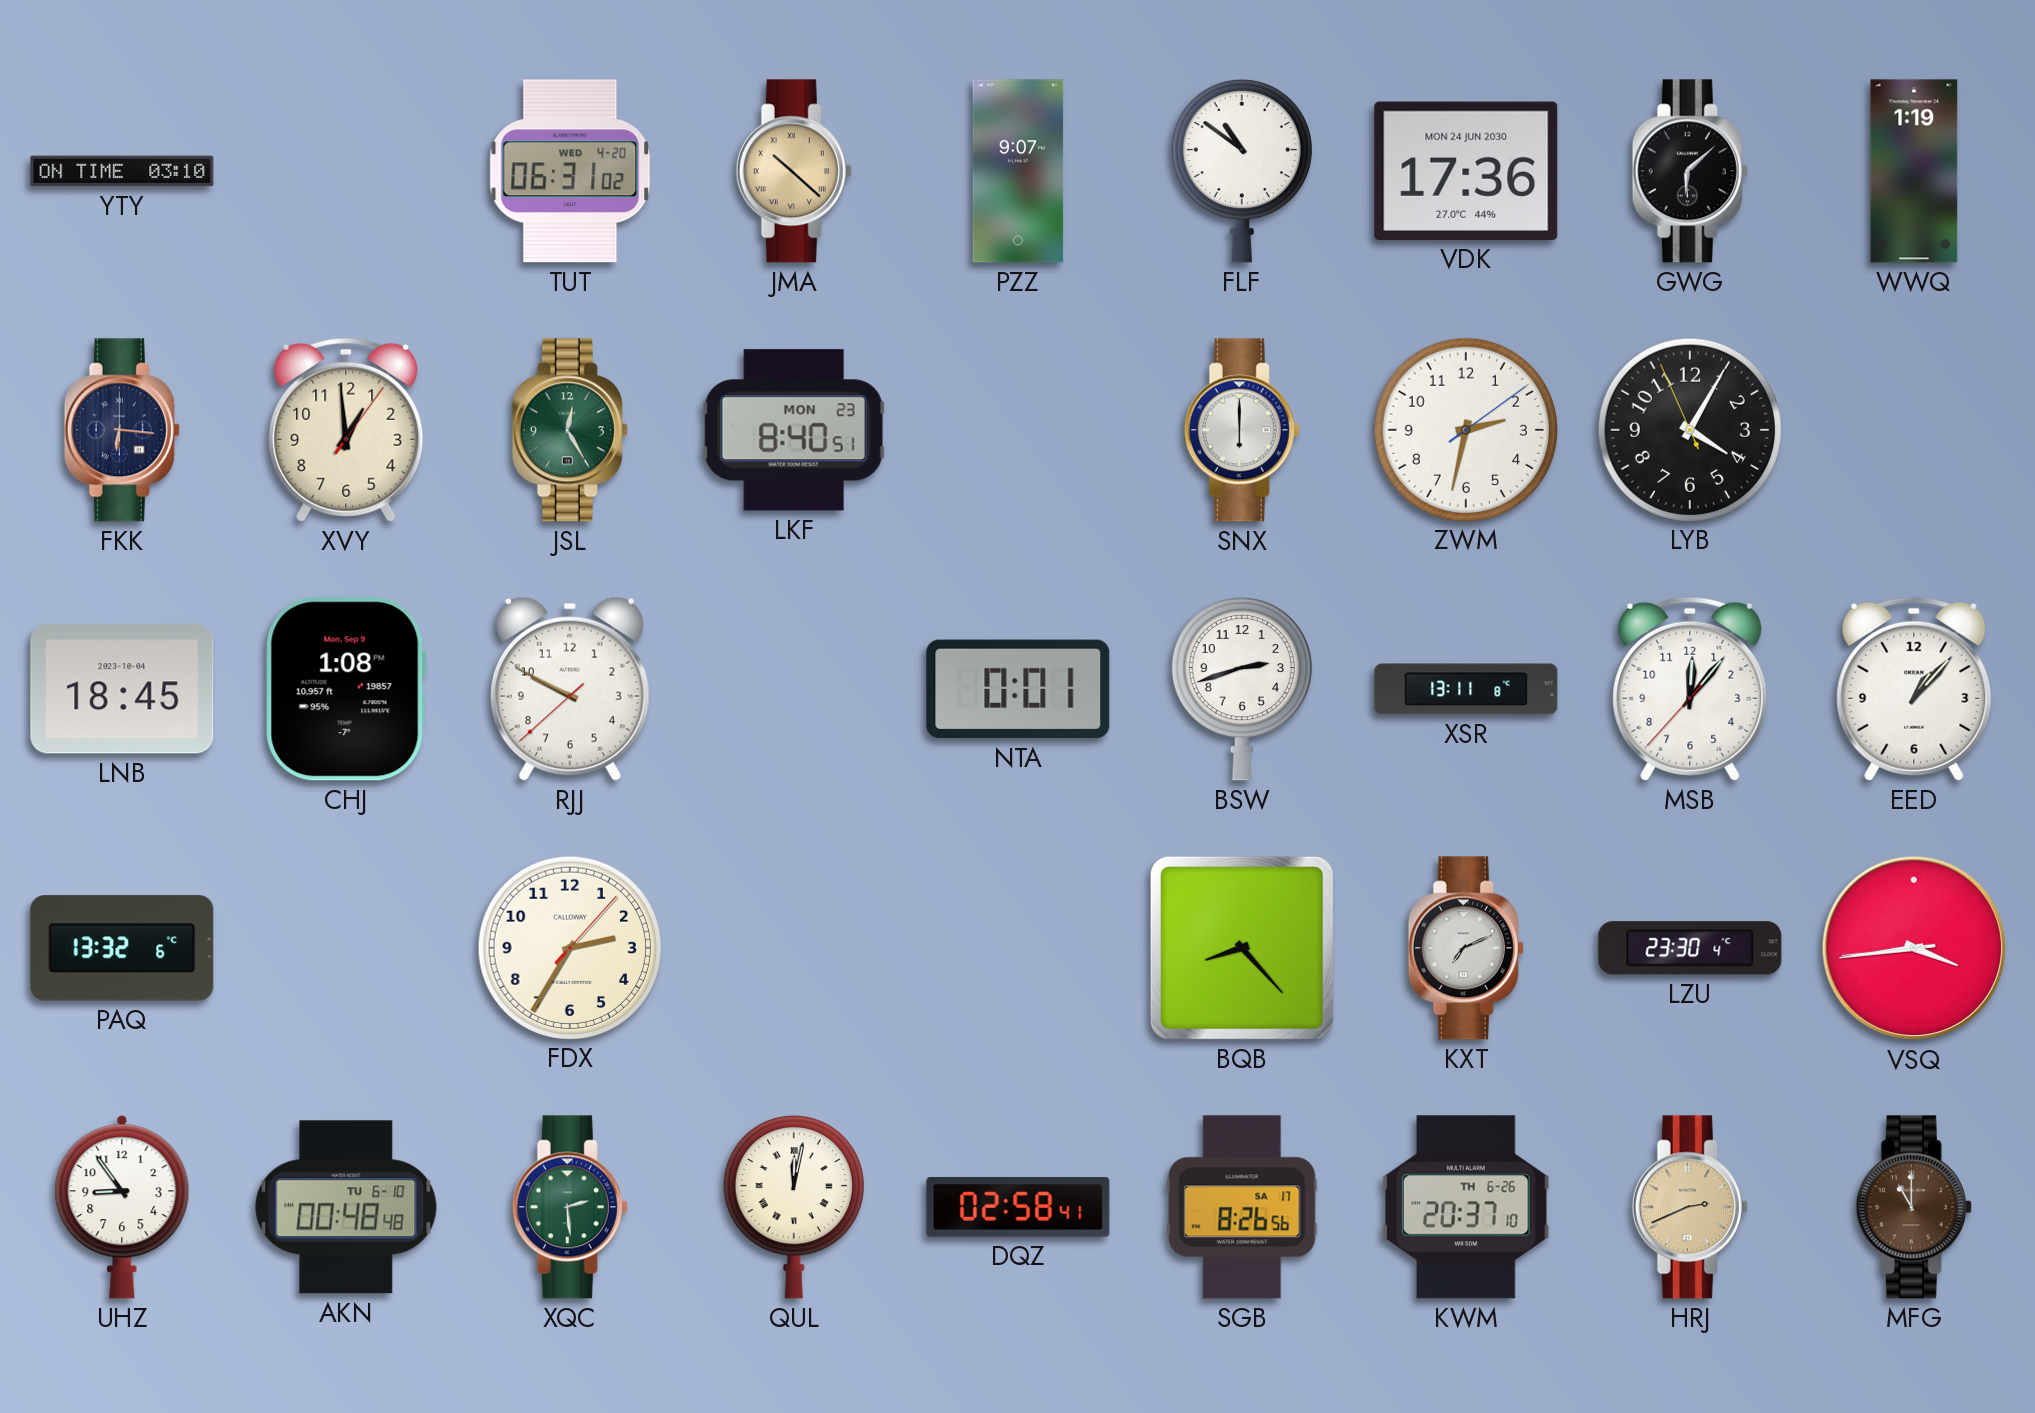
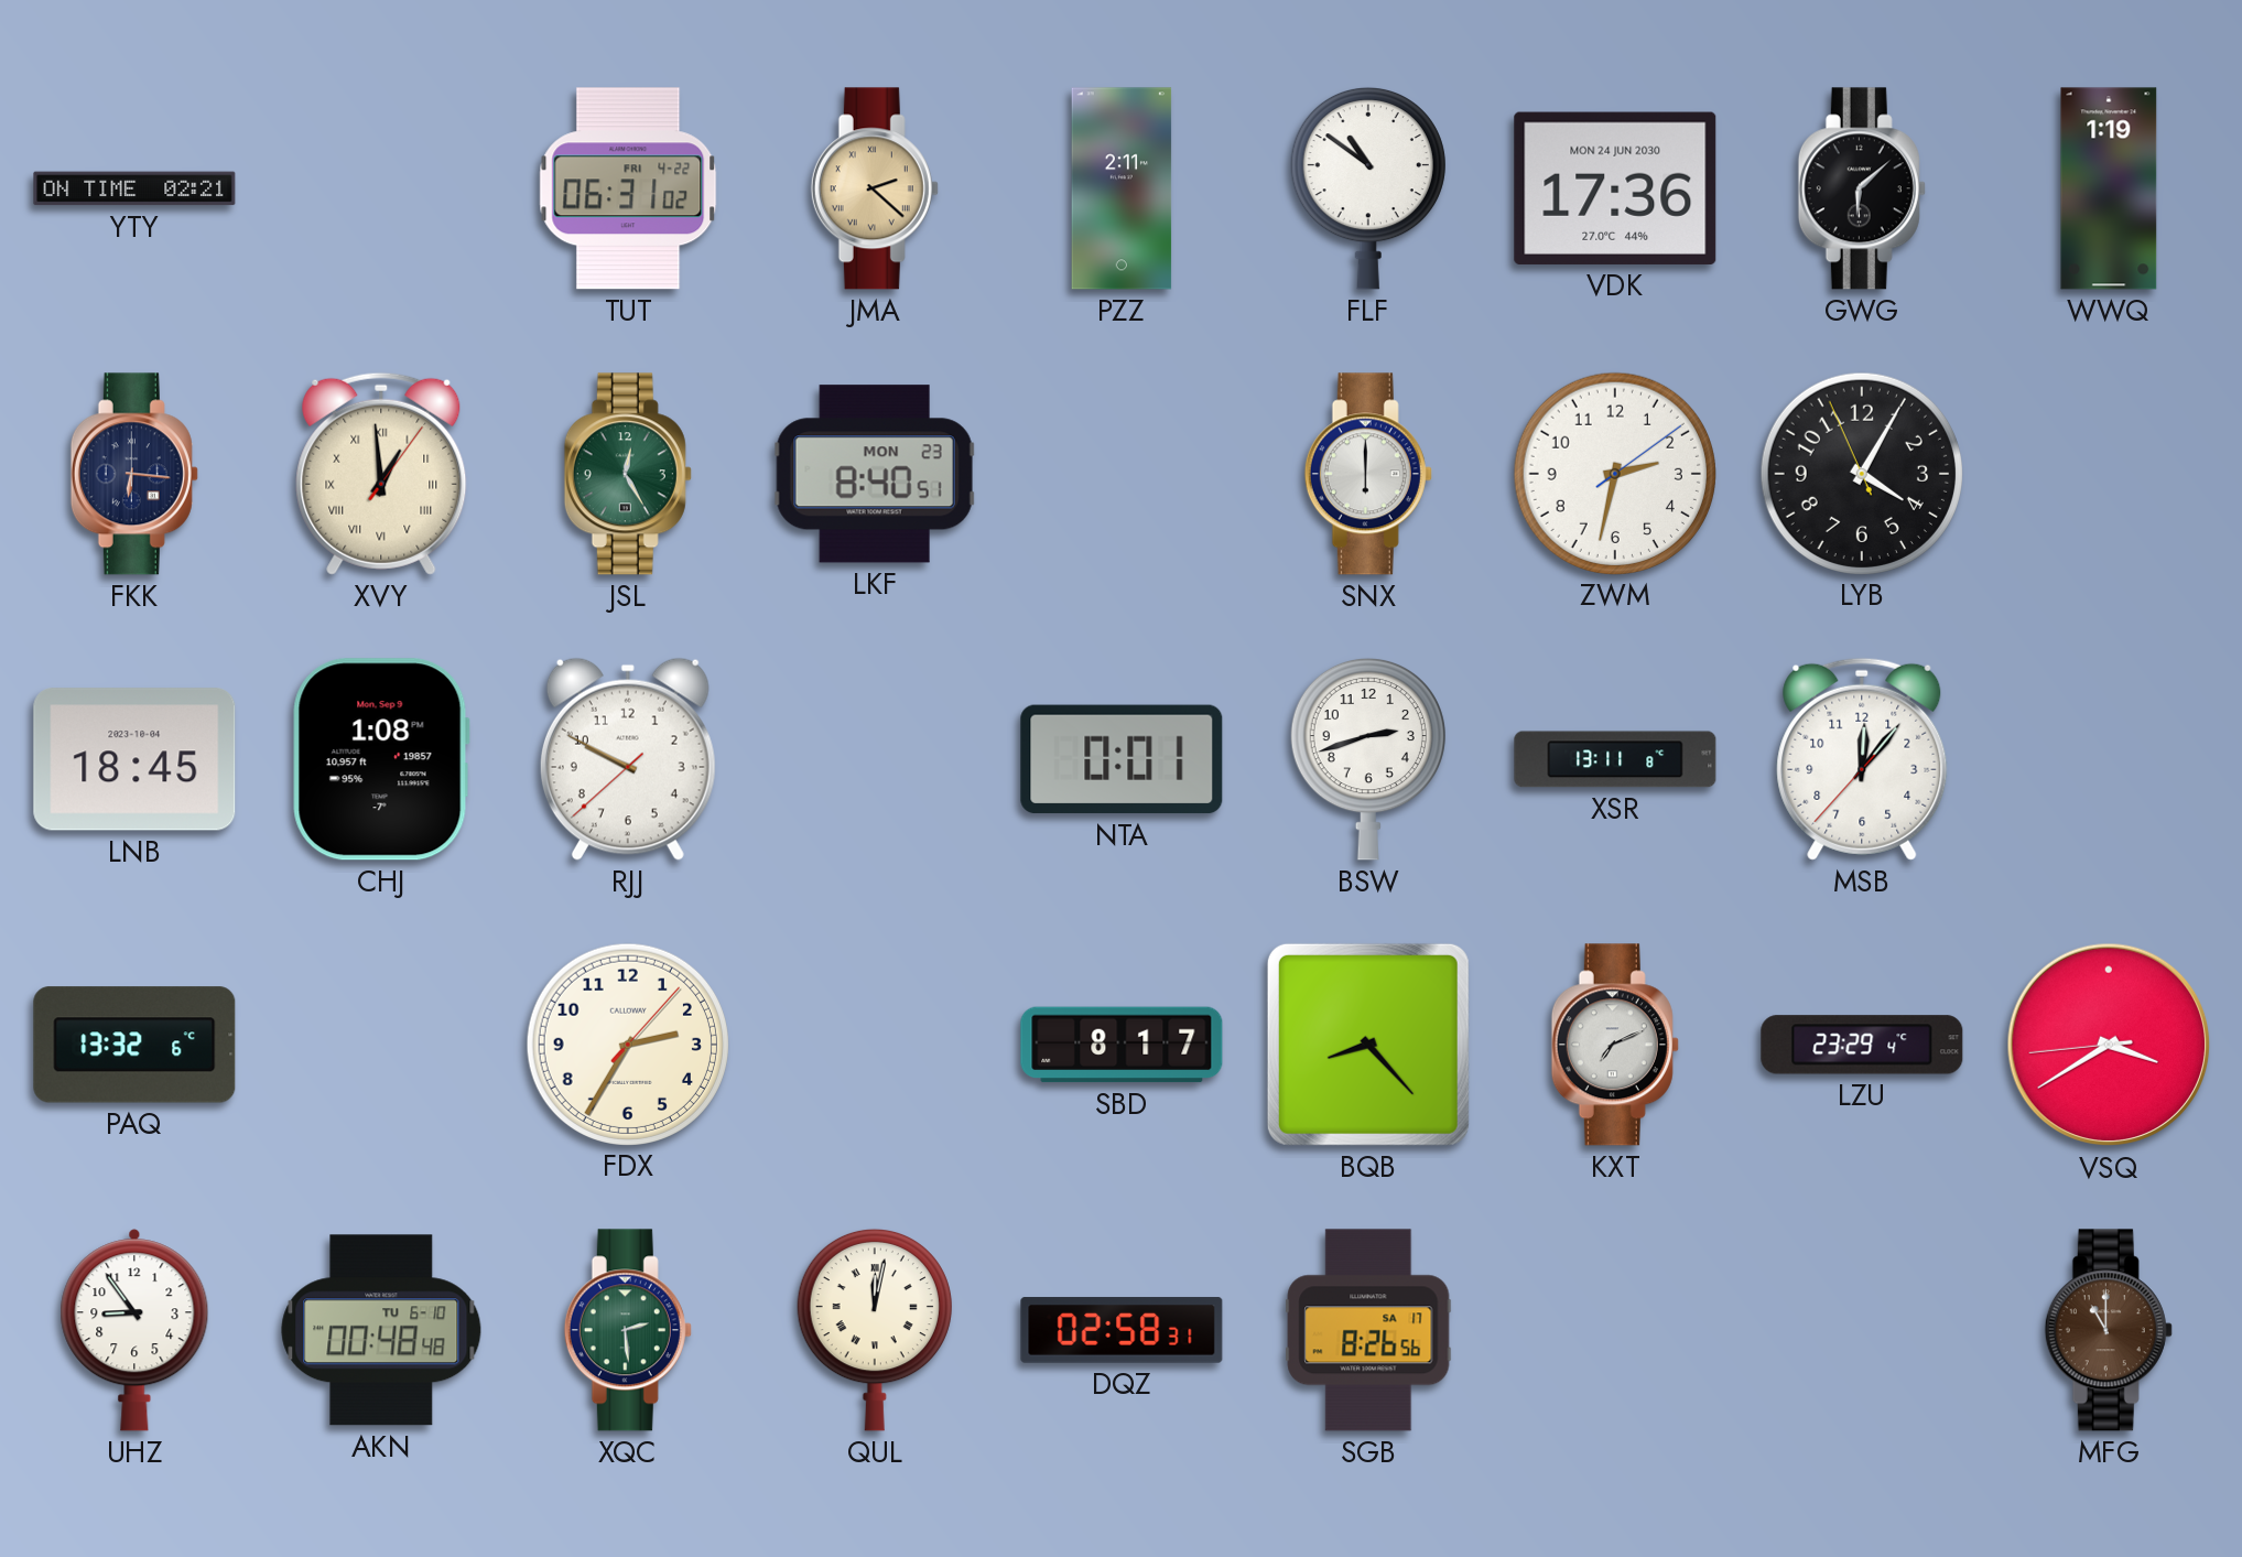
YTY: 03:10 -> 02:21
TUT date: WED 4-20 -> FRI 4-22
JMA: 10:22 -> 2:22
PZZ: 9:07 -> 2:11
XVY numerals: Arabic -> Roman
EED: 1:07 -> none
SBD: none -> 8:17
LZU: 23:30 -> 23:29
VSQ: 3:43 -> 3:39
DQZ: 02:58:41 -> 02:58:31
KWM: 20:37 -> none
HRJ: 2:41 -> none
